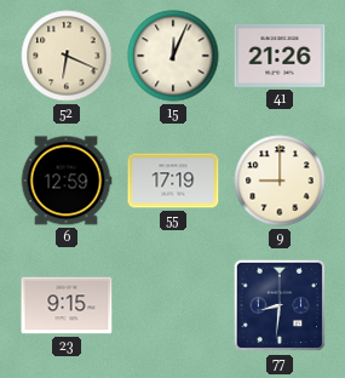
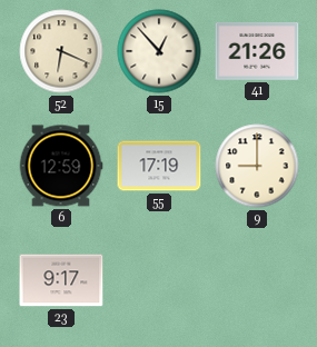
15: 12:04 -> 12:53
23: 9:15 -> 9:17
77: 8:31 -> none
